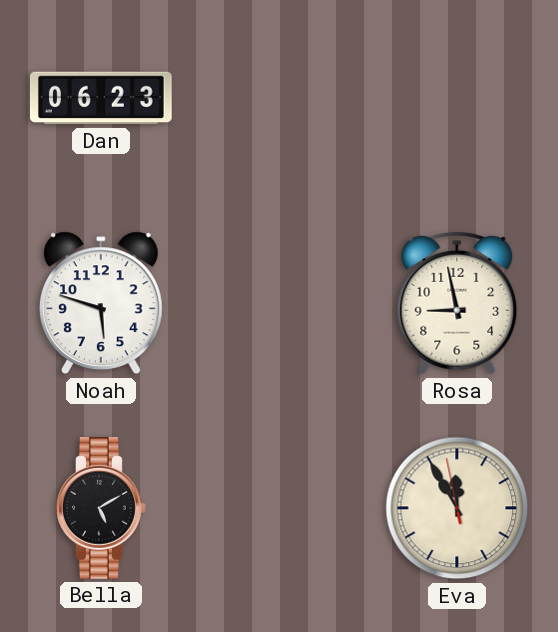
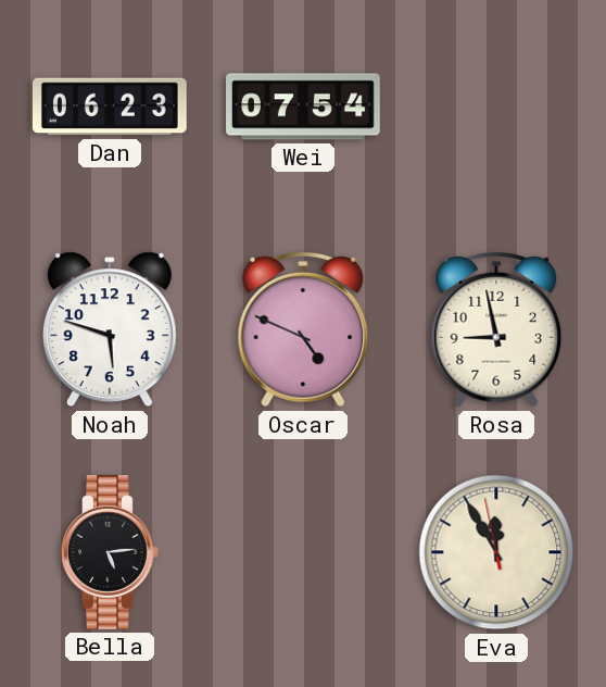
Wei: none -> 07:54
Oscar: none -> 4:49
Bella: 5:10 -> 5:14
